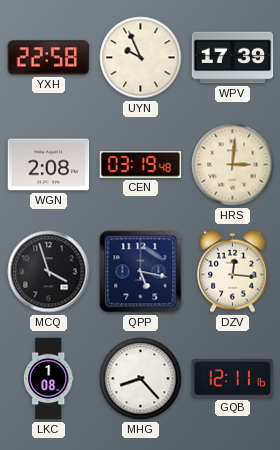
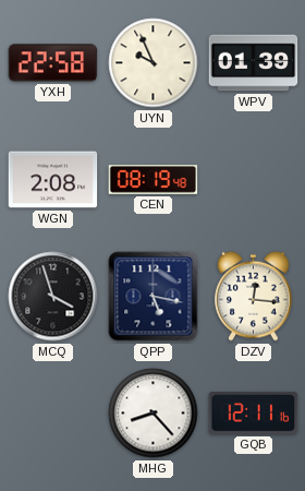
WPV: 17:39 -> 01:39
CEN: 03:19 -> 08:19
HRS: 3:01 -> none
LKC: 1:08 -> none
